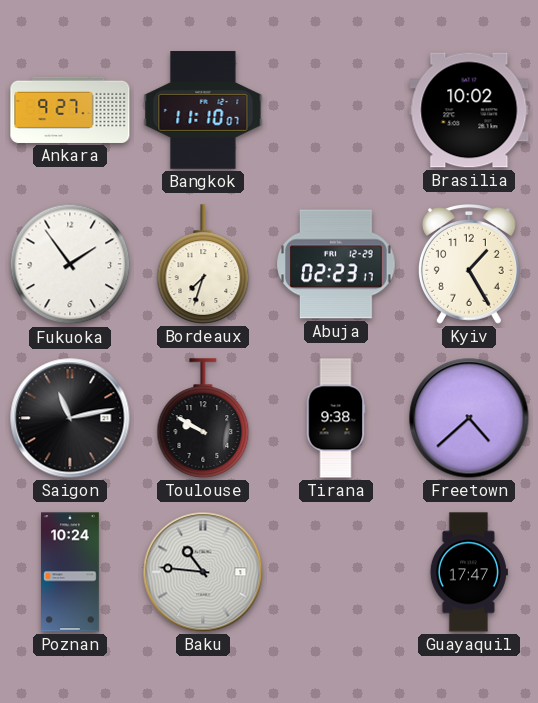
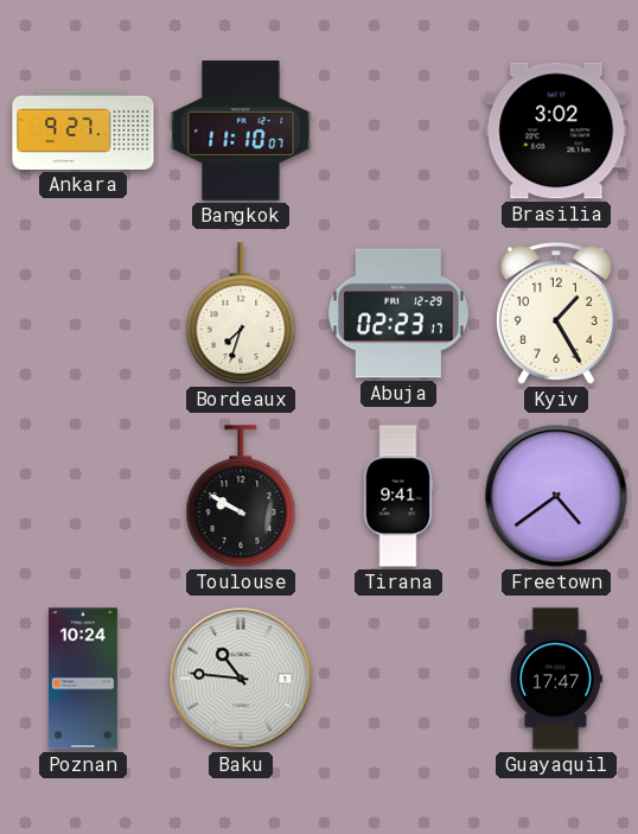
Brasilia: 10:02 -> 3:02
Fukuoka: 1:54 -> none
Saigon: 11:13 -> none
Tirana: 9:38 -> 9:41
Freetown: 4:38 -> 4:39
